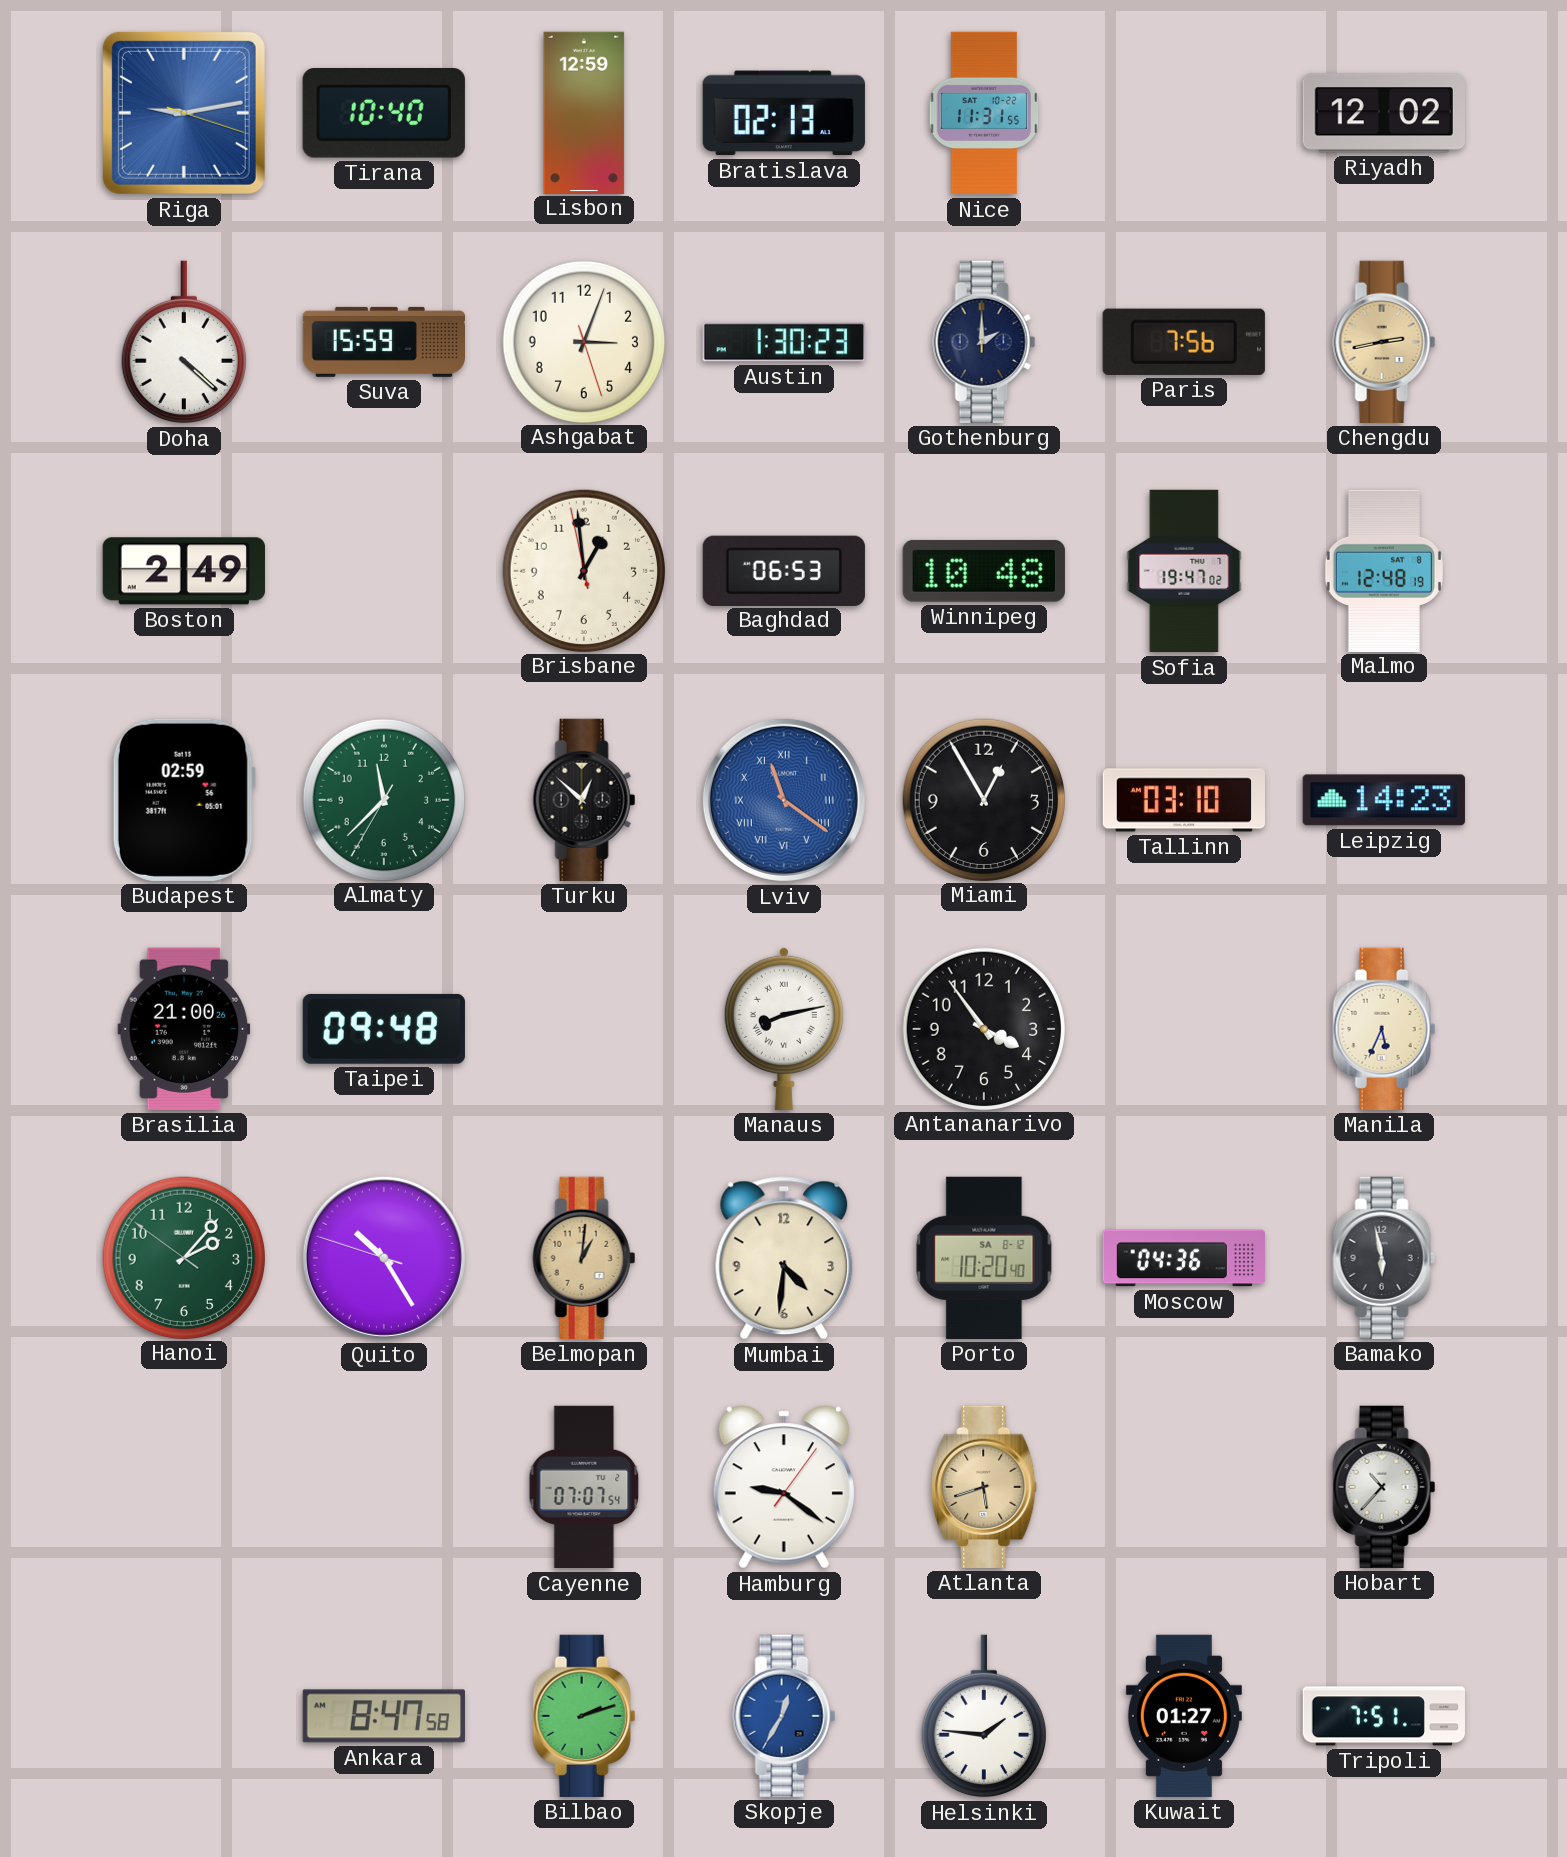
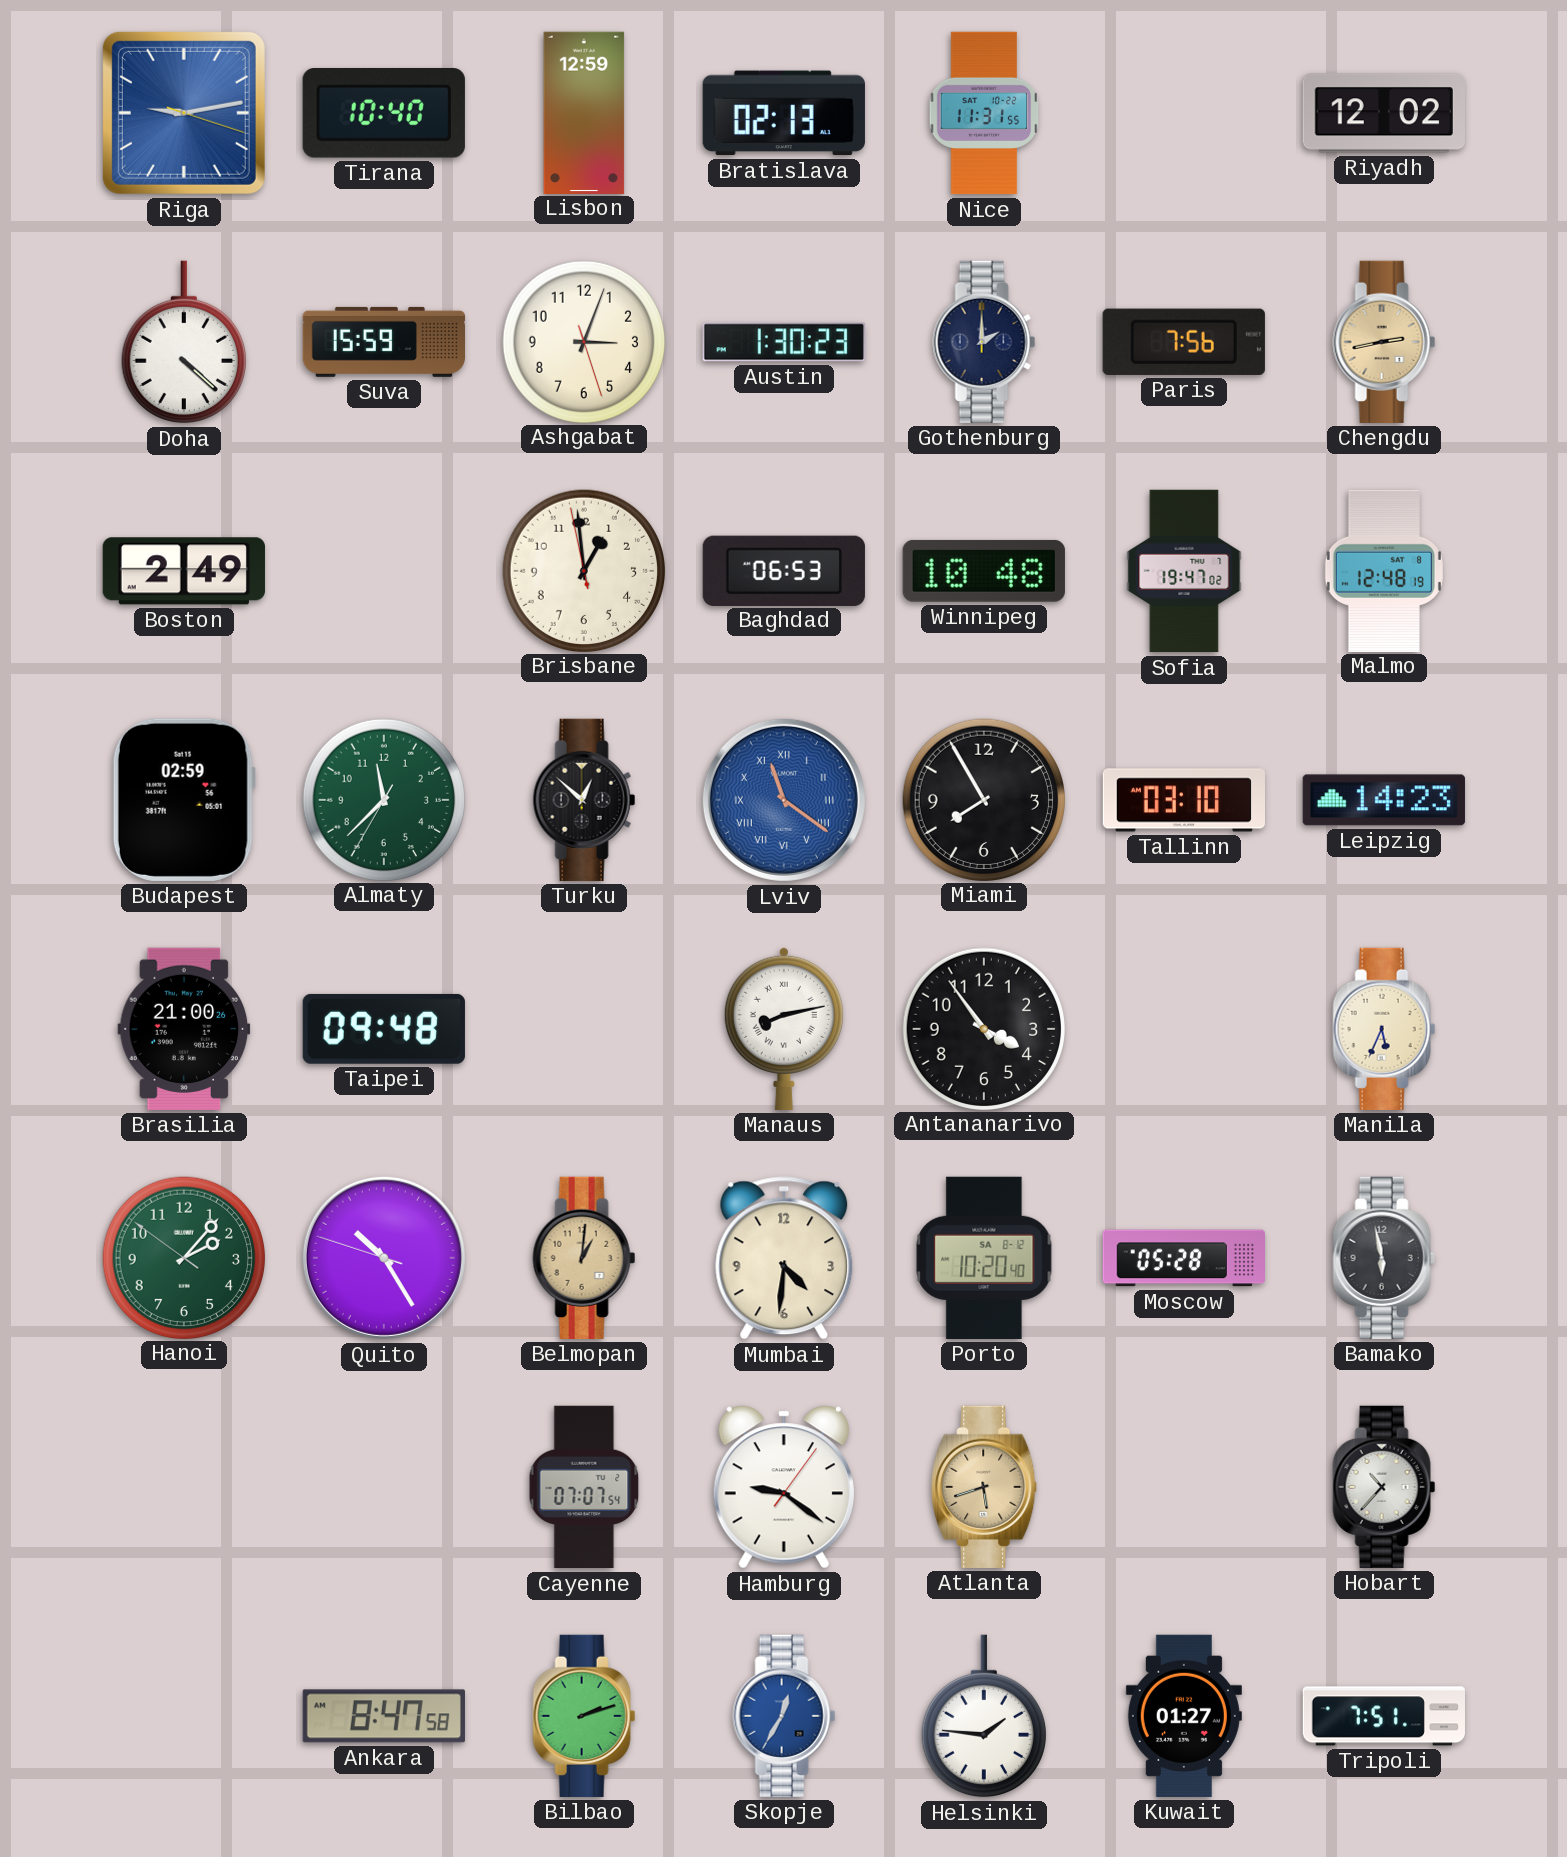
Miami: 12:55 -> 7:55
Moscow: 04:36 -> 05:28
